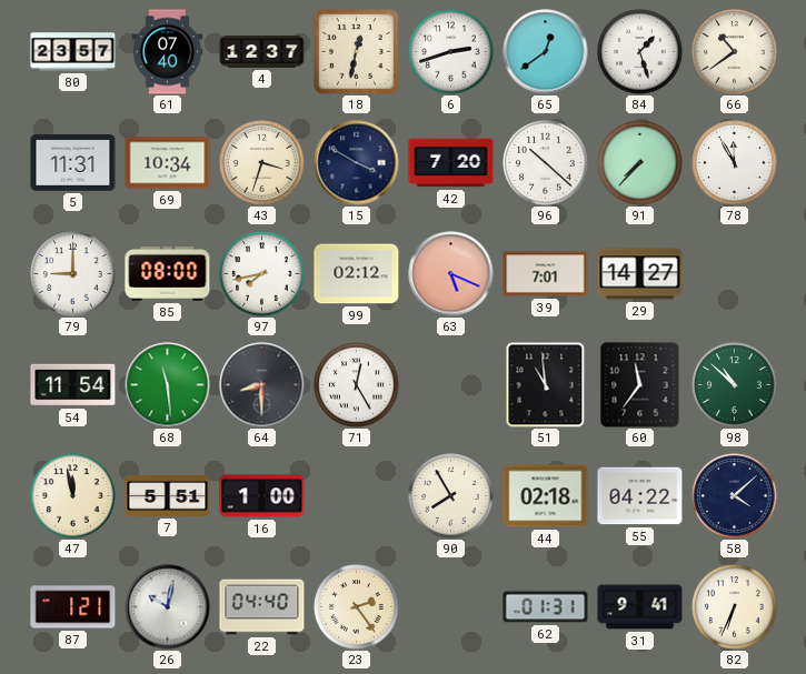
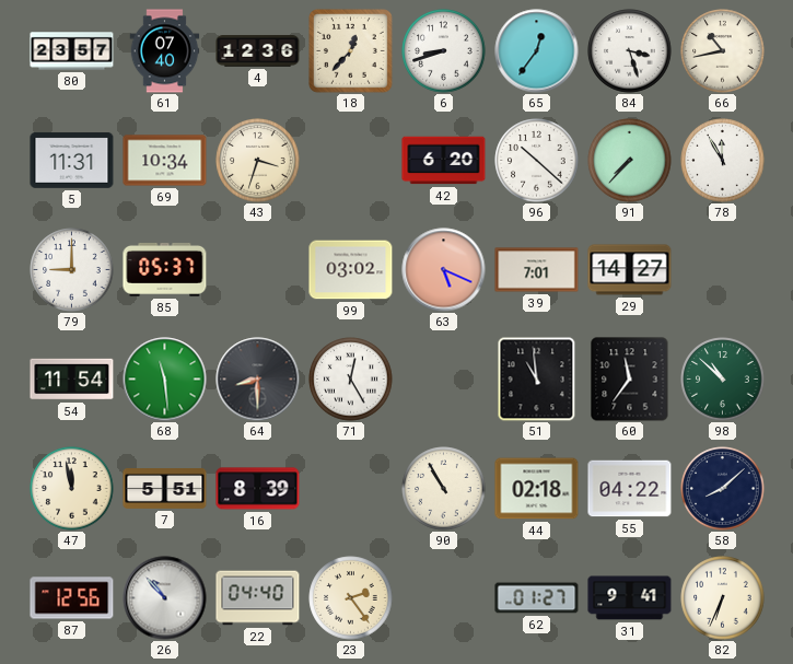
4: 12:37 -> 12:36
18: 12:32 -> 12:37
6: 2:42 -> 8:42
65: 12:39 -> 12:36
84: 1:27 -> 3:27
66: 10:39 -> 10:43
15: 3:50 -> none
42: 7:20 -> 6:20
85: 08:00 -> 05:37
97: 7:43 -> none
99: 02:12 -> 03:02
16: 1:00 -> 8:39
90: 7:55 -> 10:55
58: 4:08 -> 8:08
87: 1:21 -> 12:56
26: 10:02 -> 10:53
62: 01:31 -> 01:27
